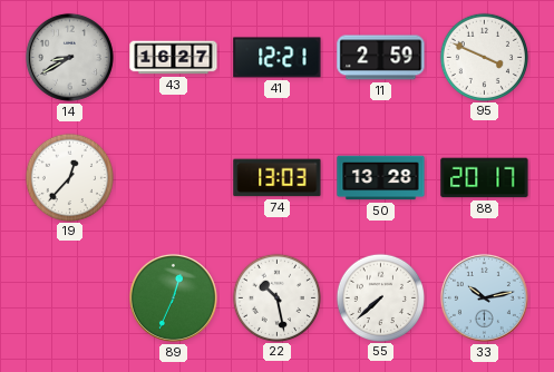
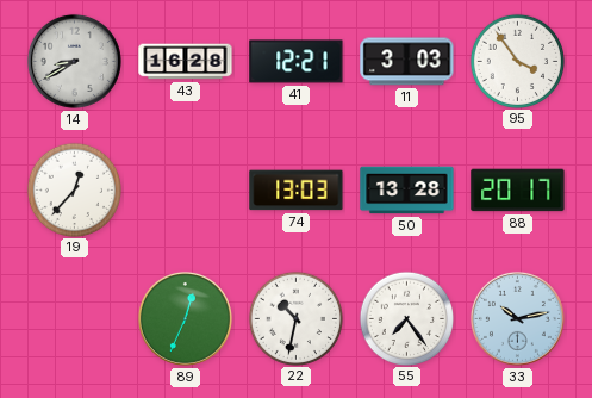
43: 16:27 -> 16:28
11: 2:59 -> 3:03
95: 3:49 -> 3:54
22: 10:28 -> 10:32
55: 7:38 -> 7:24
